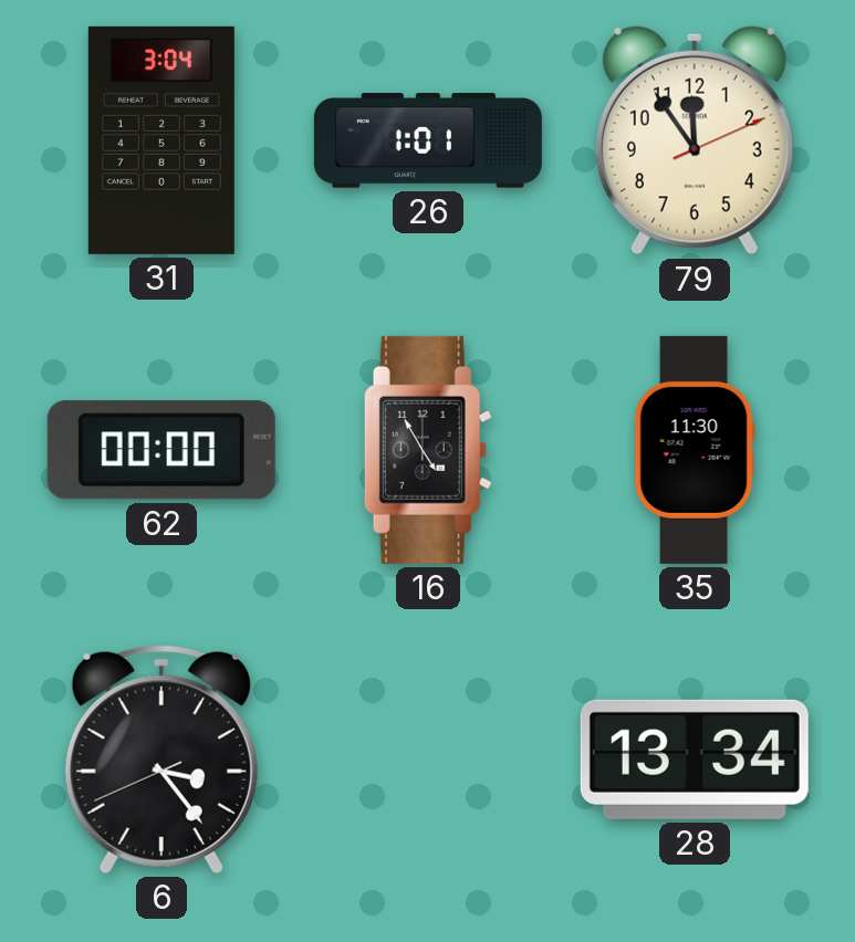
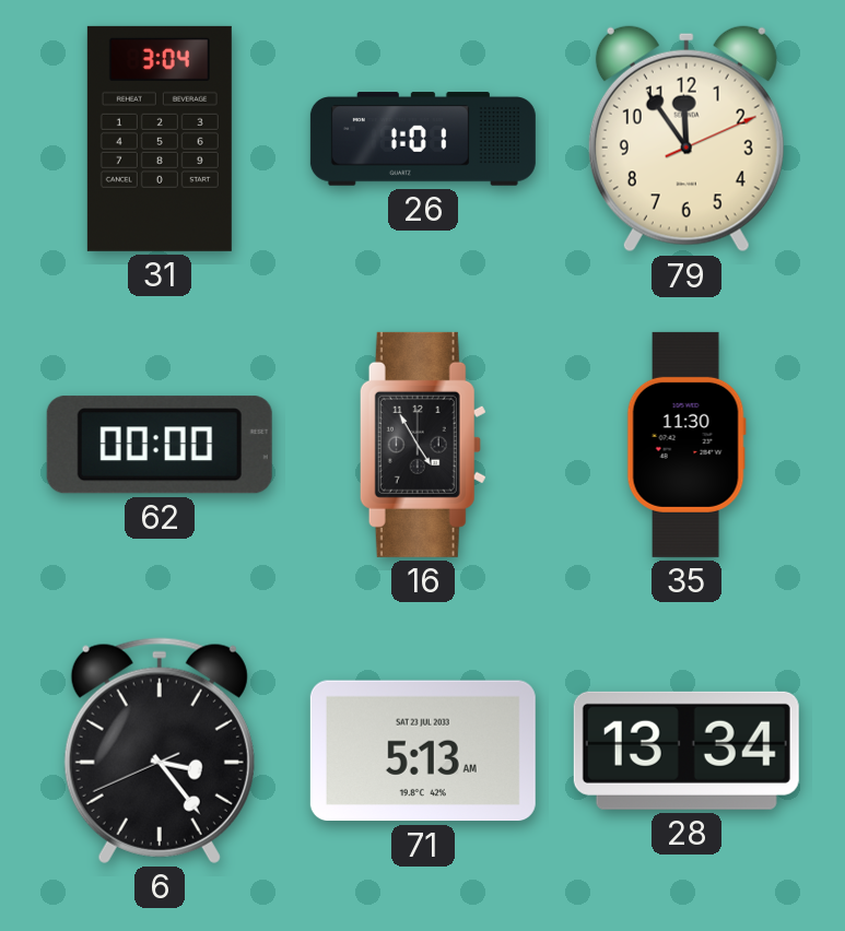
71: none -> 5:13
